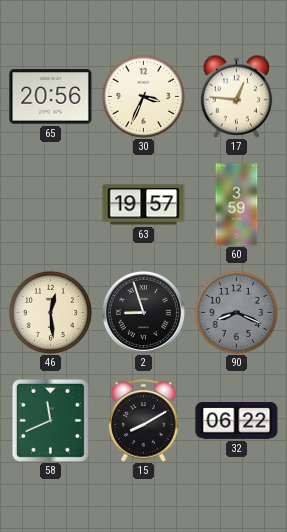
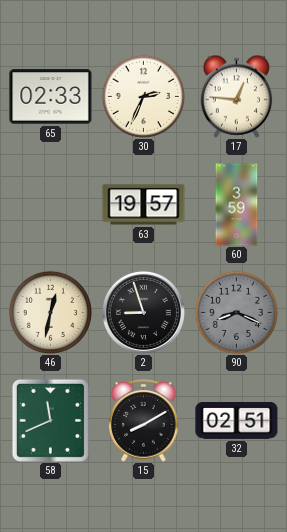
65: 20:56 -> 02:33
30: 3:34 -> 2:34
46: 12:29 -> 12:32
32: 06:22 -> 02:51
